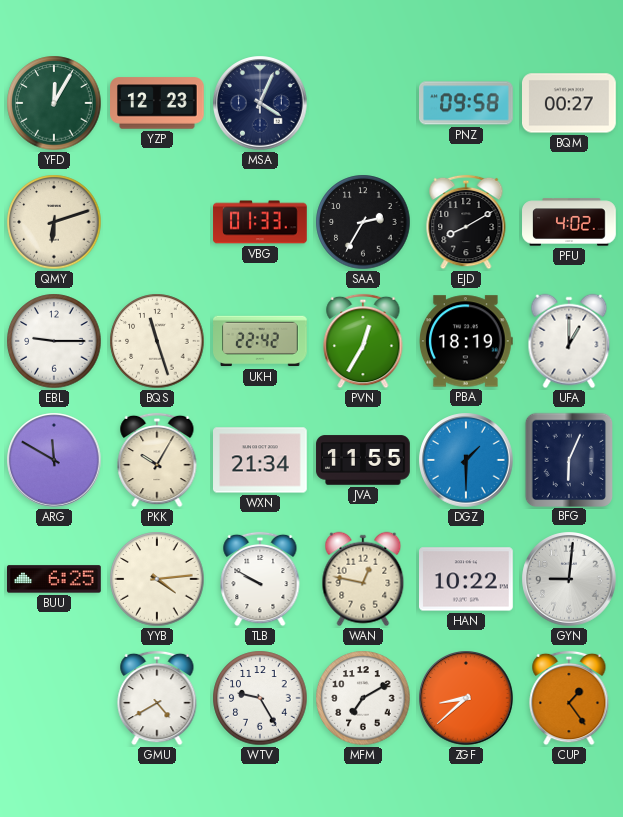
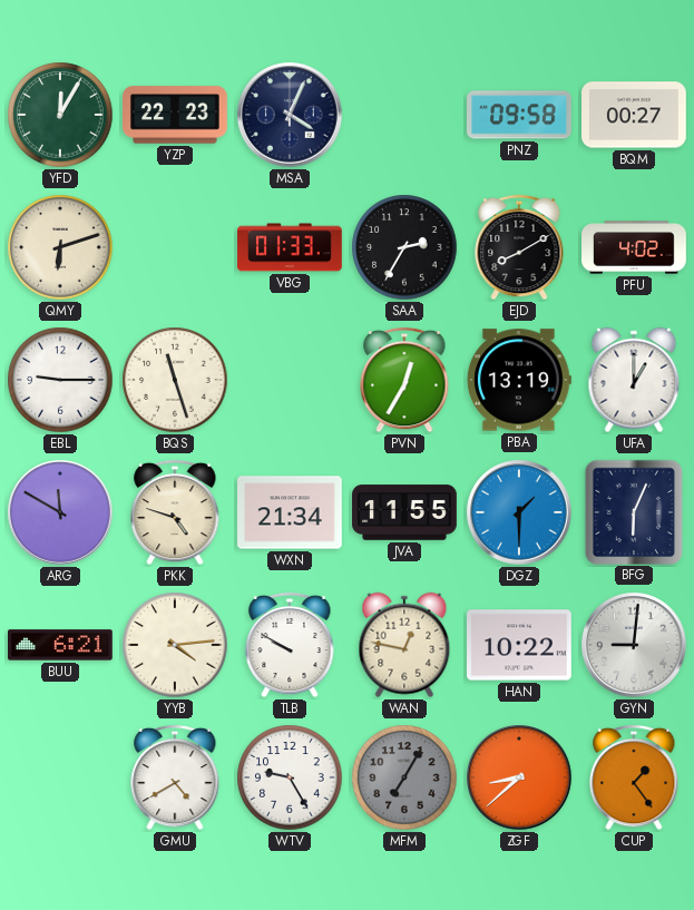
YZP: 12:23 -> 22:23
UKH: 22:42 -> none
PBA: 18:19 -> 13:19
PKK: 10:05 -> 4:48
BUU: 6:25 -> 6:21
MFM: 7:10 -> 7:05
MFM dial: white -> grey
